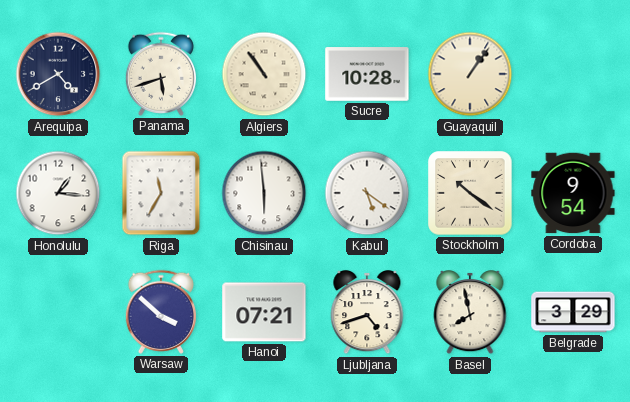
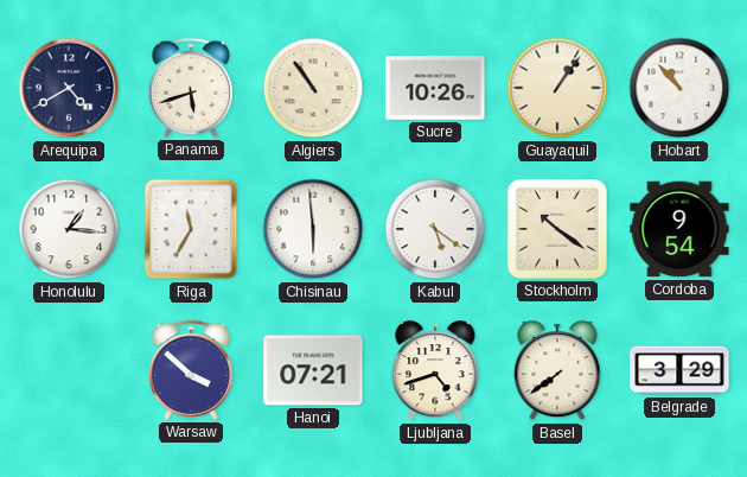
Sucre: 10:28 -> 10:26
Hobart: none -> 10:53
Basel: 7:58 -> 7:39
